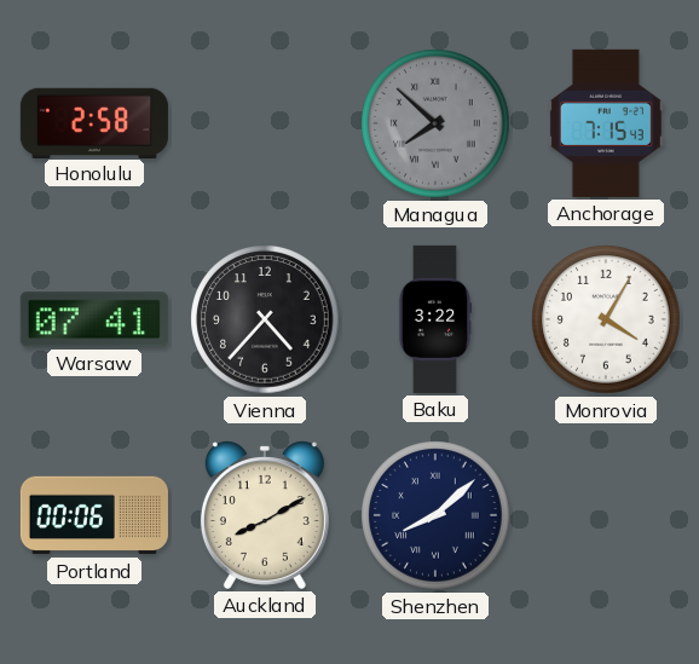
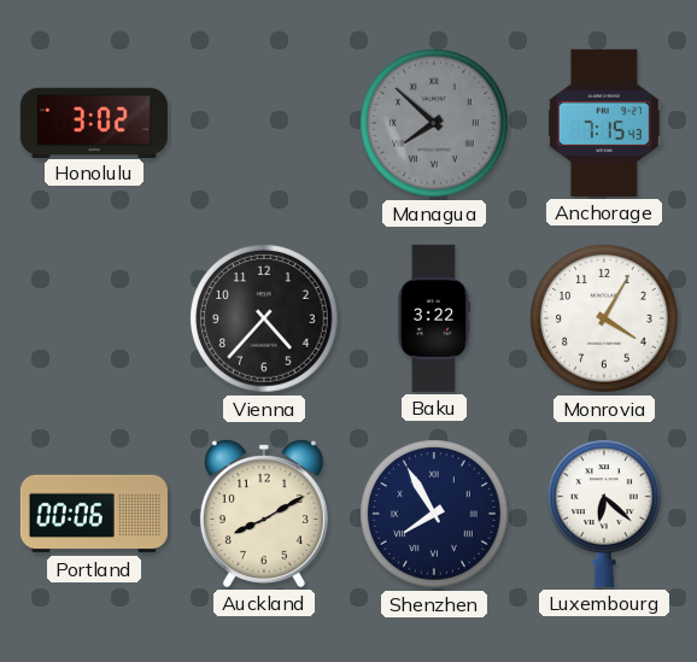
Honolulu: 2:58 -> 3:02
Warsaw: 07:41 -> none
Shenzhen: 8:08 -> 7:55
Luxembourg: none -> 6:22
